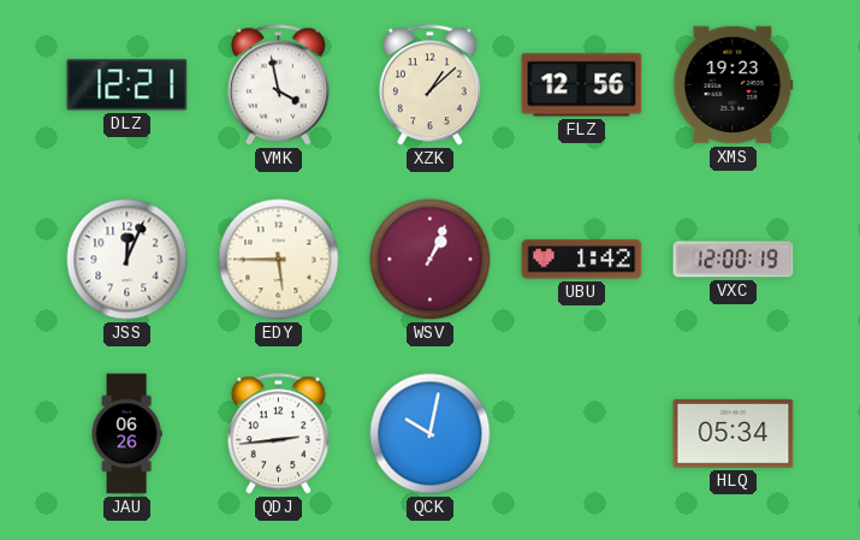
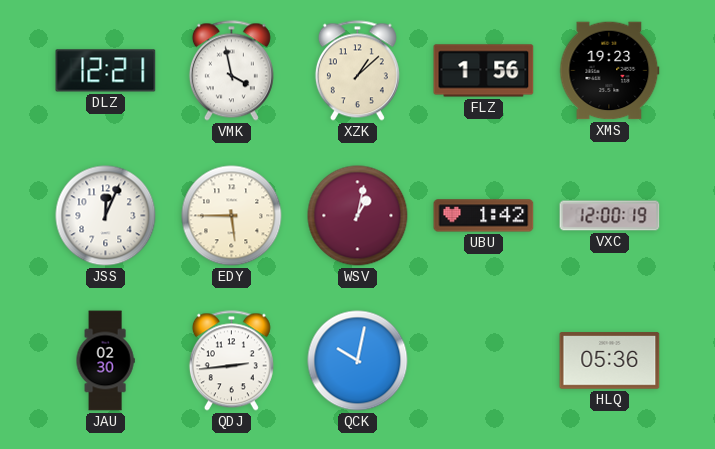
FLZ: 12:56 -> 1:56
WSV: 1:04 -> 1:02
JAU: 06:26 -> 02:30
HLQ: 05:34 -> 05:36
